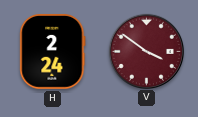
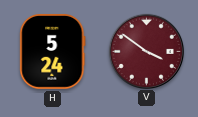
H: 2:24 -> 5:24
